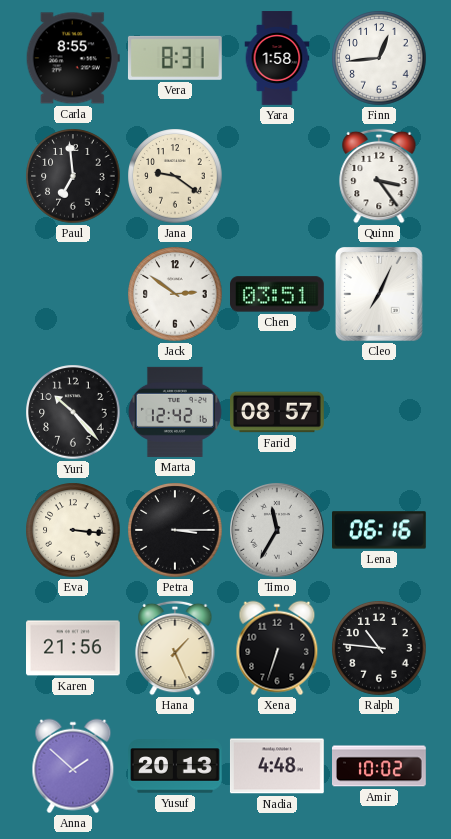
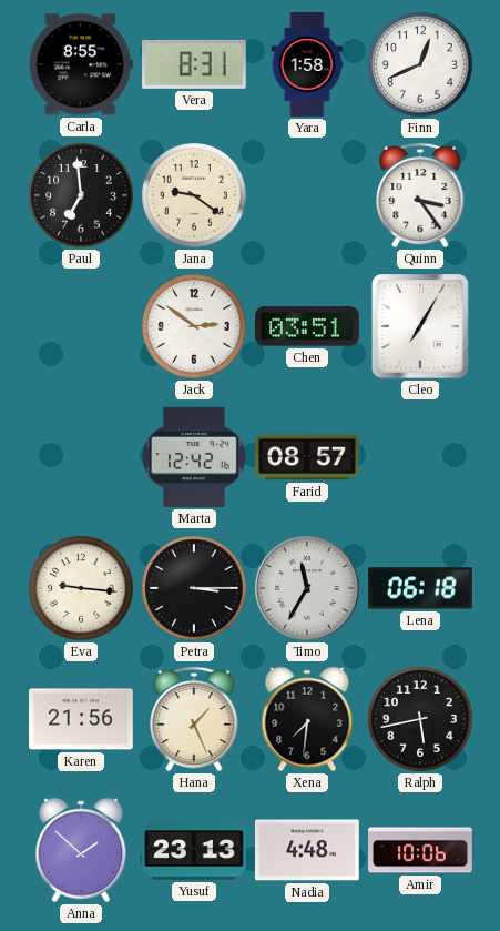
Finn: 12:44 -> 12:41
Cleo: 7:04 -> 7:05
Yuri: 10:23 -> none
Eva: 3:16 -> 9:16
Lena: 06:16 -> 06:18
Xena: 6:33 -> 7:31
Ralph: 10:46 -> 5:43
Yusuf: 20:13 -> 23:13
Amir: 10:02 -> 10:06
